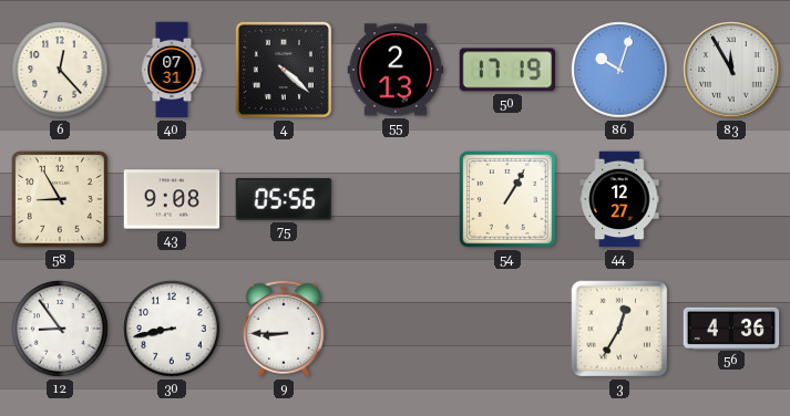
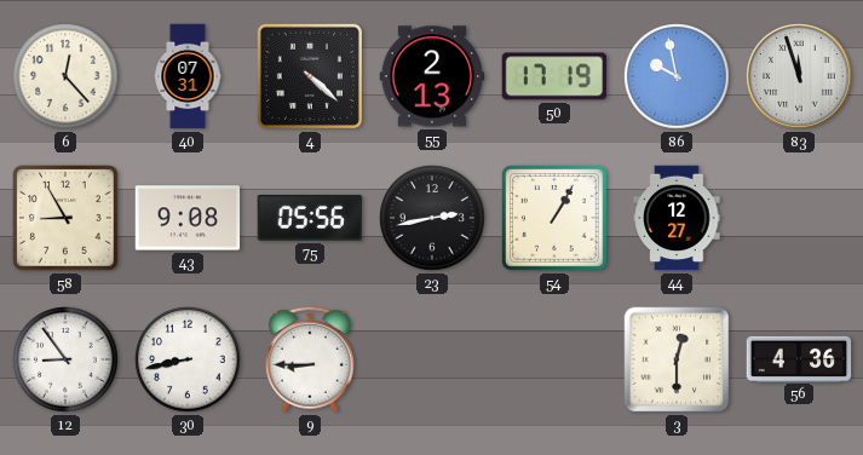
86: 10:03 -> 9:58
83: 11:55 -> 11:57
23: none -> 2:43
3: 12:35 -> 12:30
